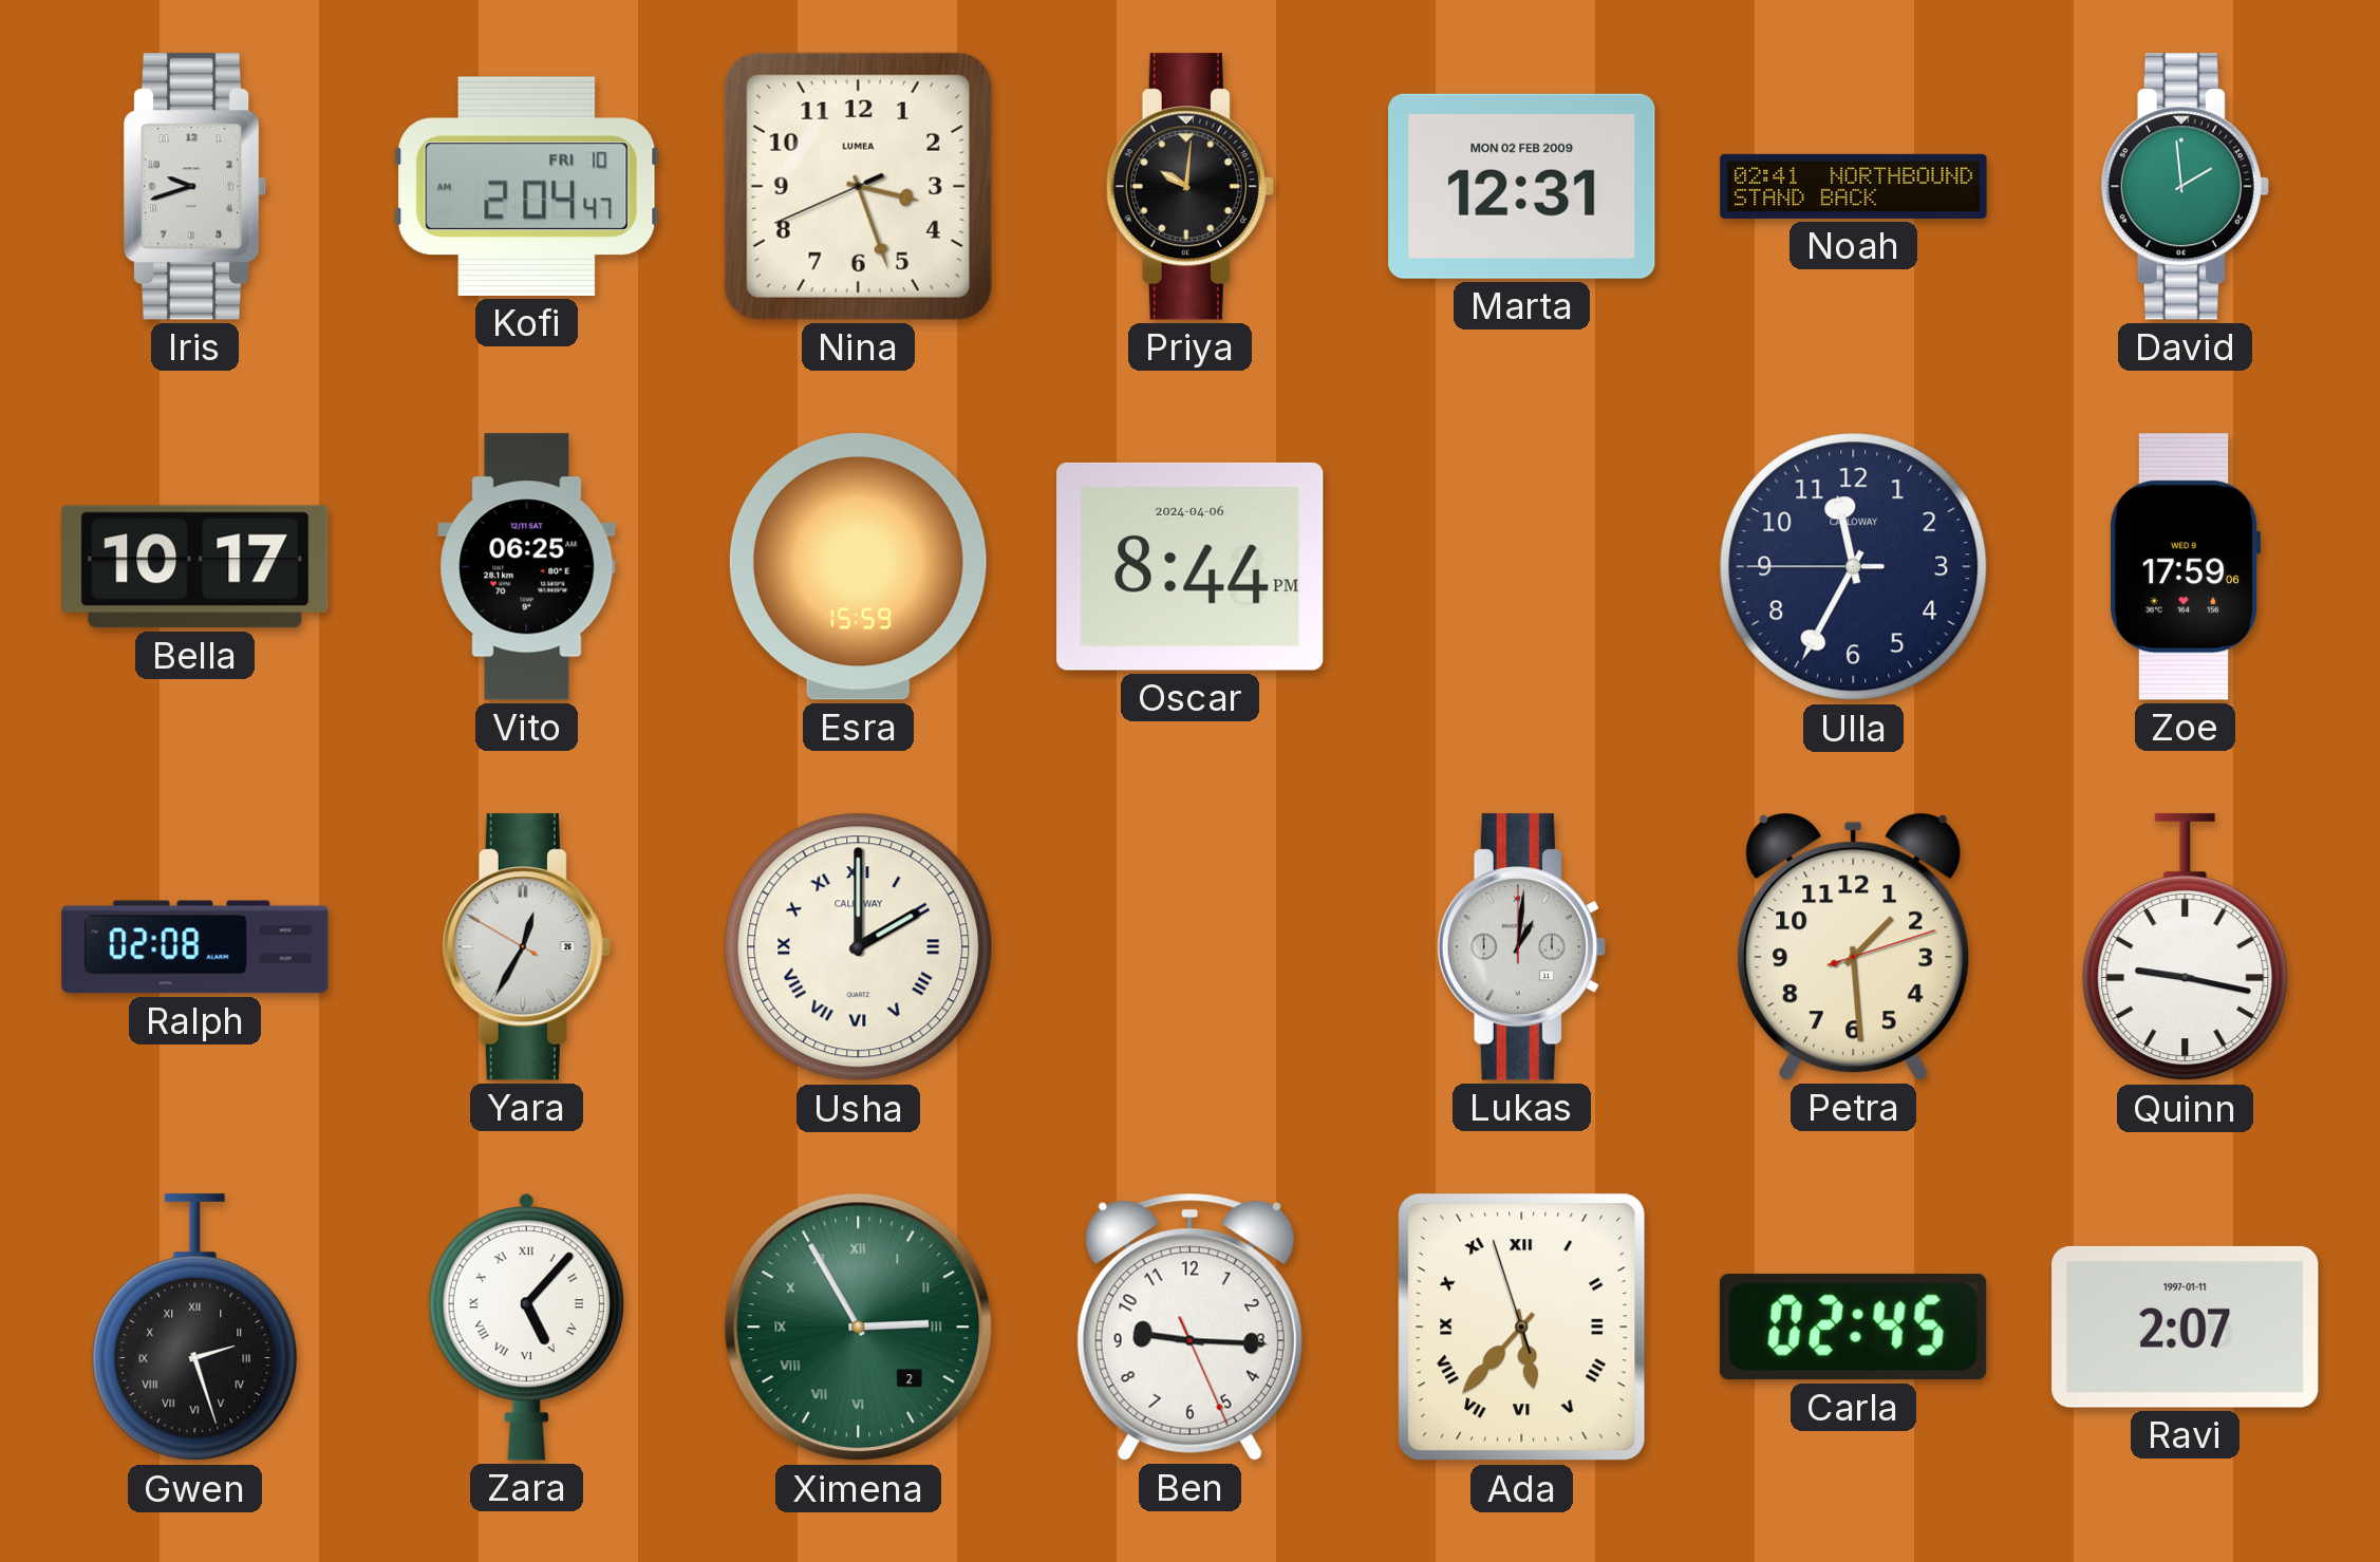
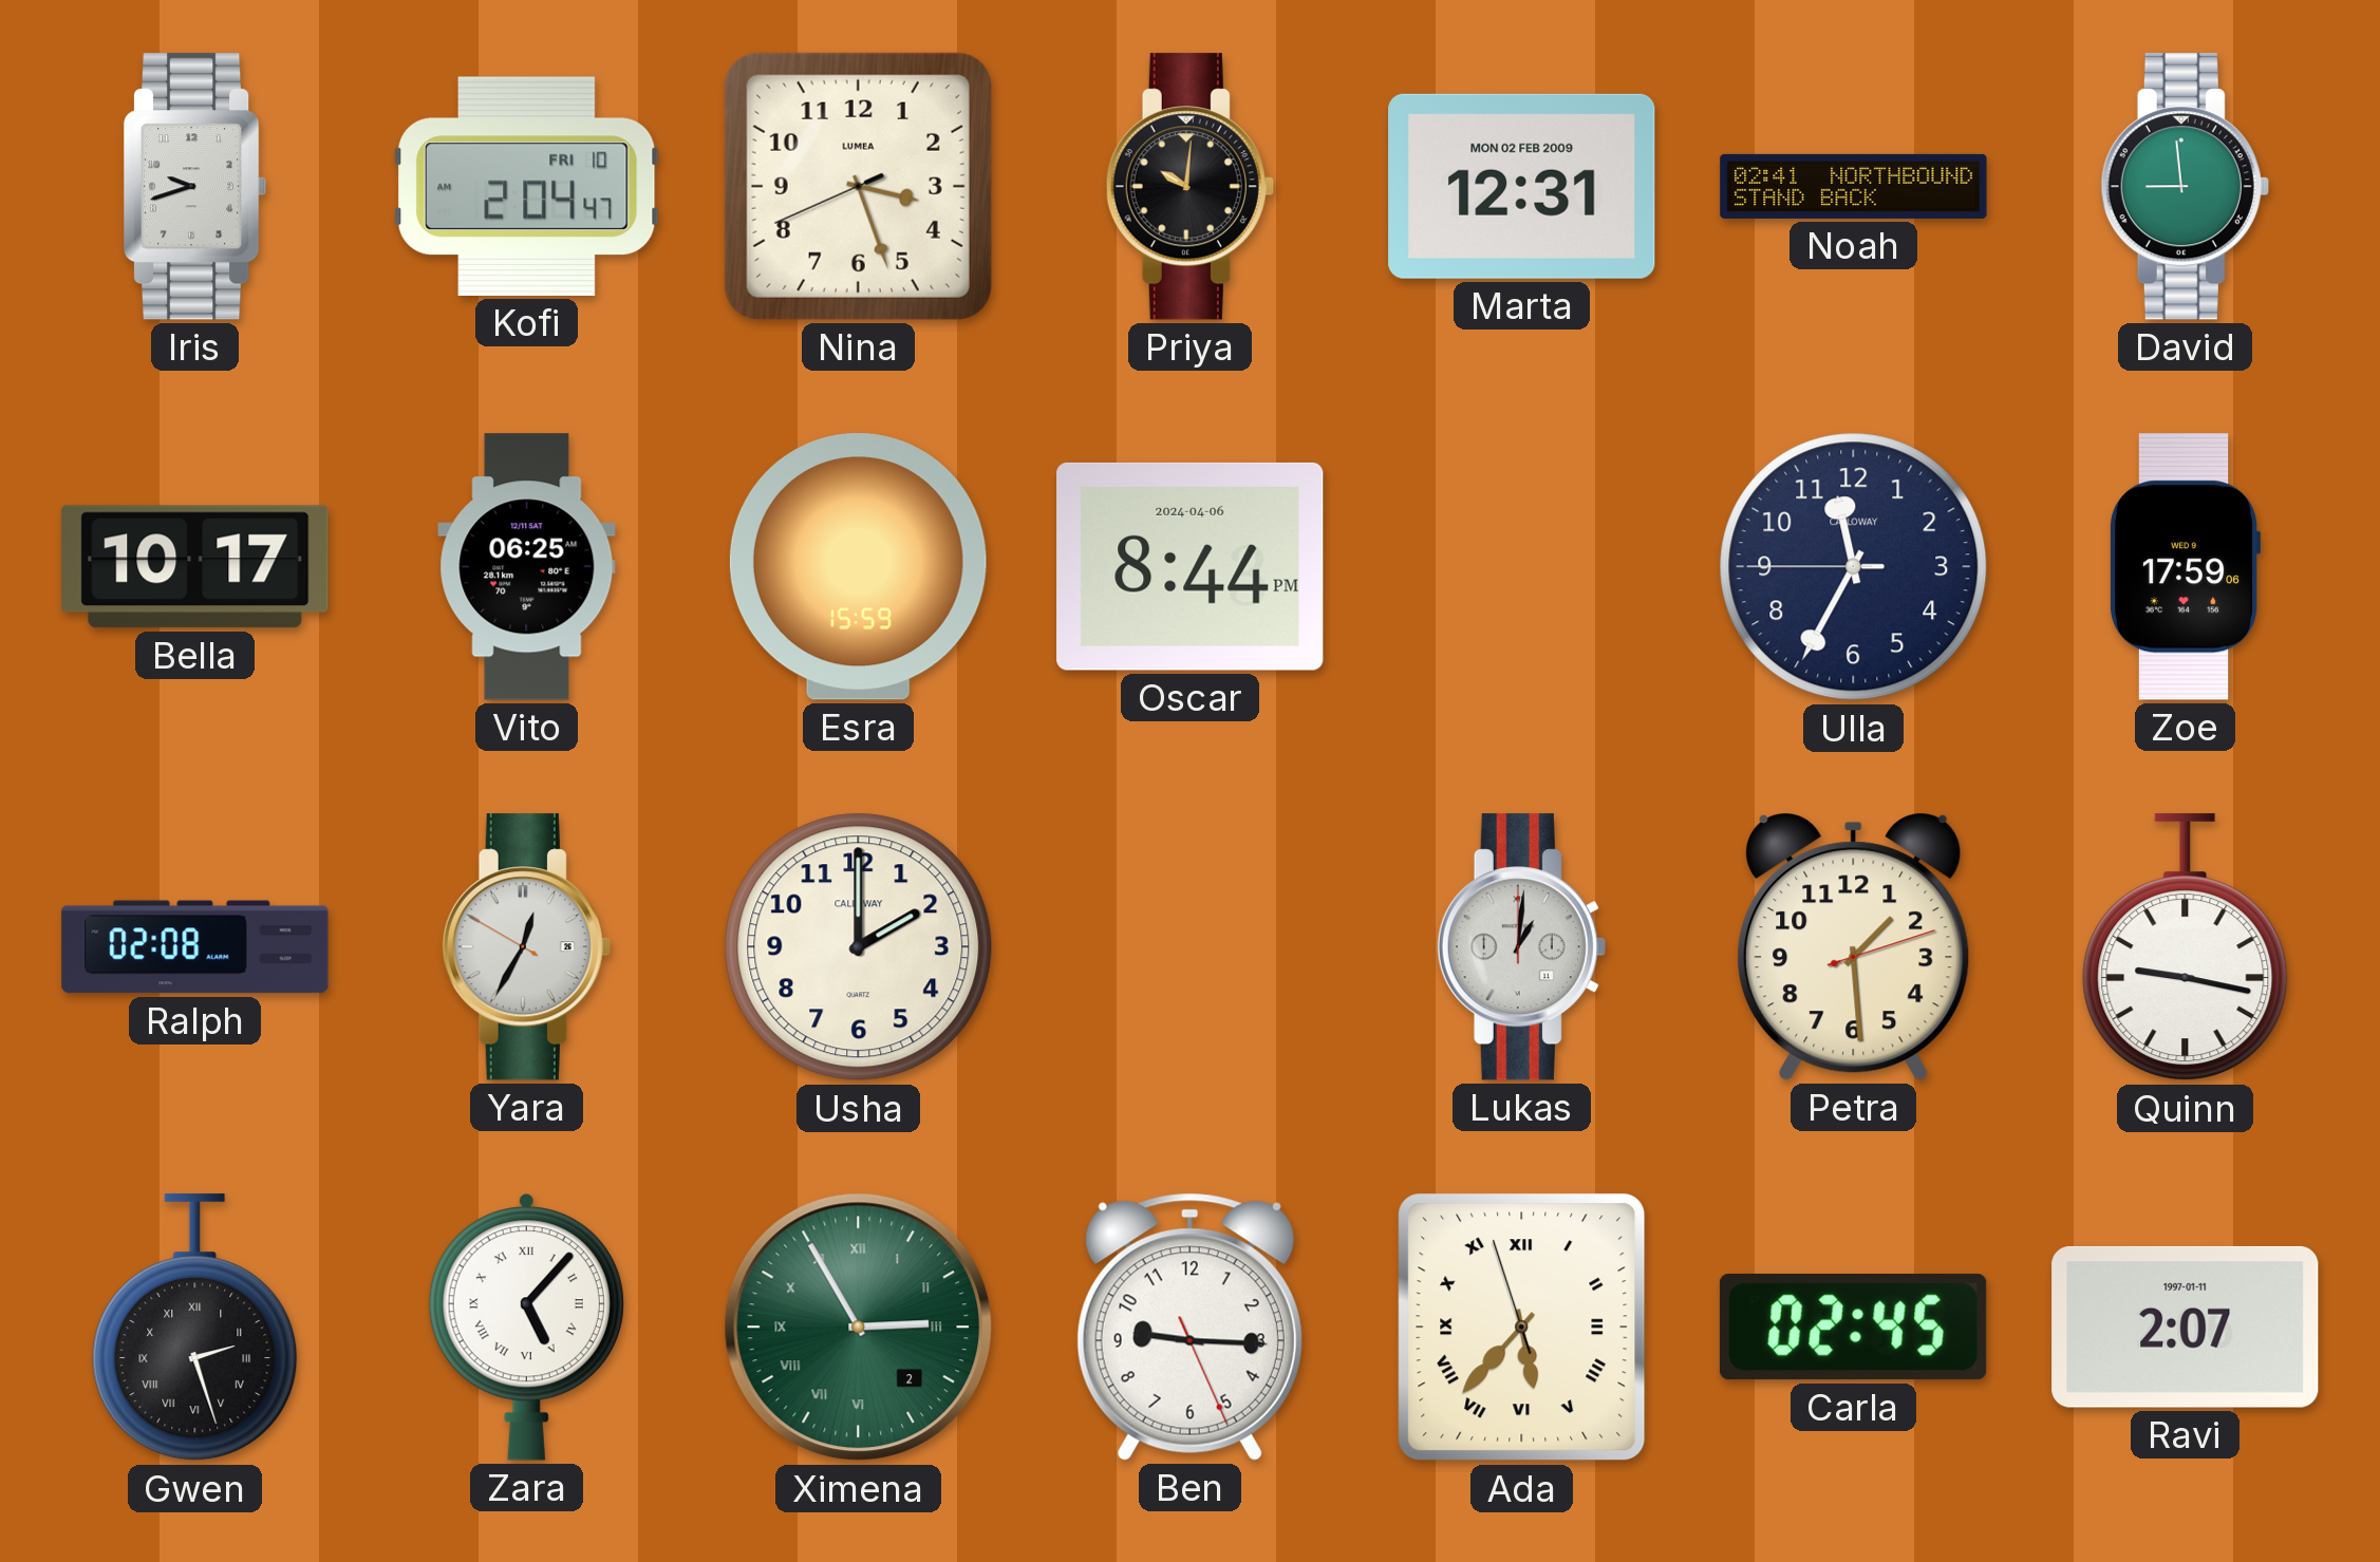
David: 1:59 -> 8:59
Usha numerals: Roman -> Arabic
